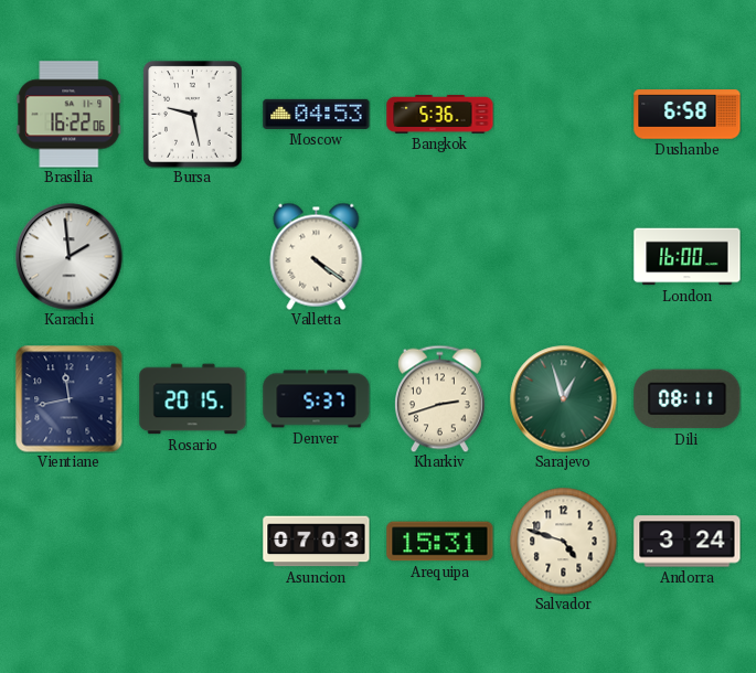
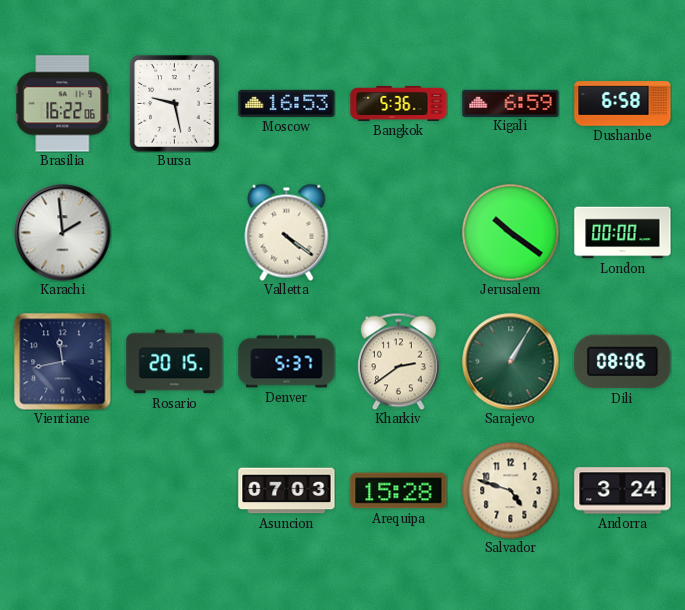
Moscow: 04:53 -> 16:53
Kigali: none -> 6:59
Jerusalem: none -> 10:21
London: 16:00 -> 00:00
Kharkiv: 2:42 -> 2:39
Sarajevo: 12:57 -> 1:05
Dili: 08:11 -> 08:06
Arequipa: 15:31 -> 15:28
